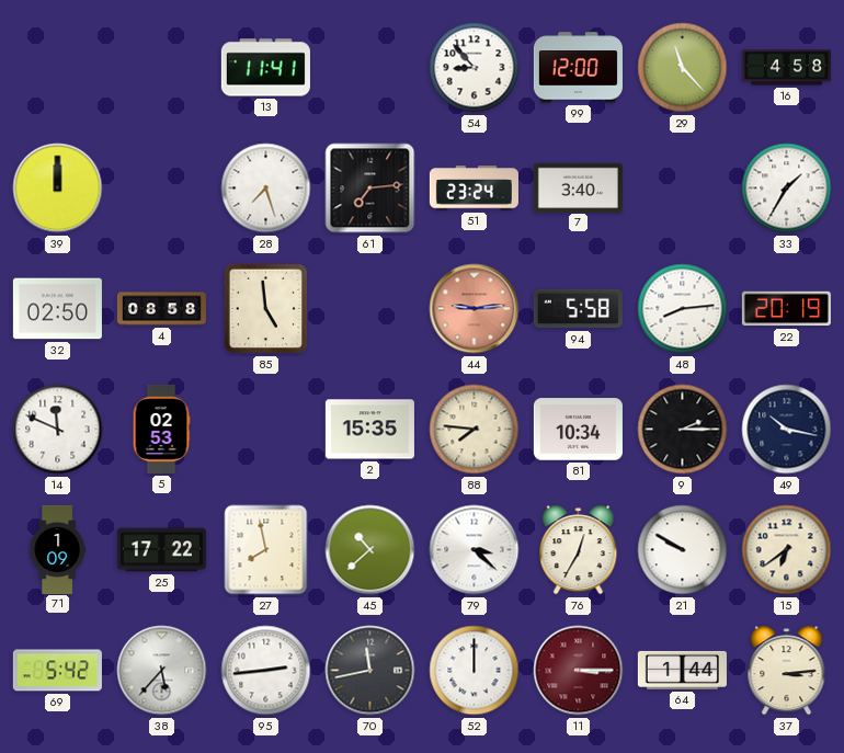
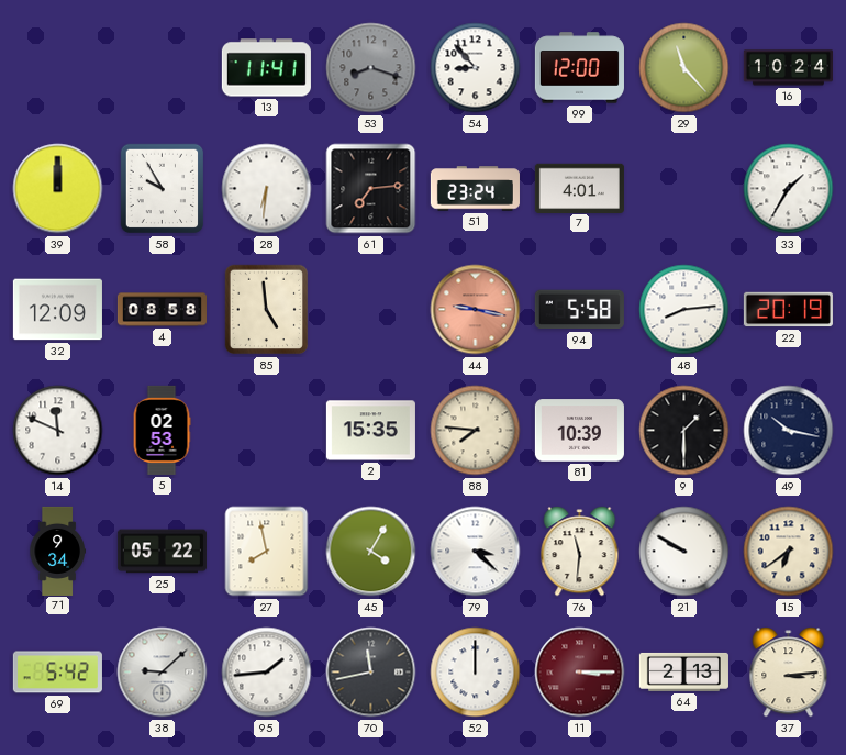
53: none -> 8:18
16: 4:58 -> 10:24
58: none -> 9:55
28: 7:27 -> 6:31
7: 3:40 -> 4:01
32: 02:50 -> 12:09
44: 9:14 -> 9:17
81: 10:34 -> 10:39
9: 2:15 -> 1:30
71: 1:09 -> 9:34
25: 17:22 -> 05:22
45: 10:38 -> 4:05
76: 12:35 -> 11:31
38: 5:37 -> 9:08
95: 2:44 -> 1:44
64: 1:44 -> 2:13
